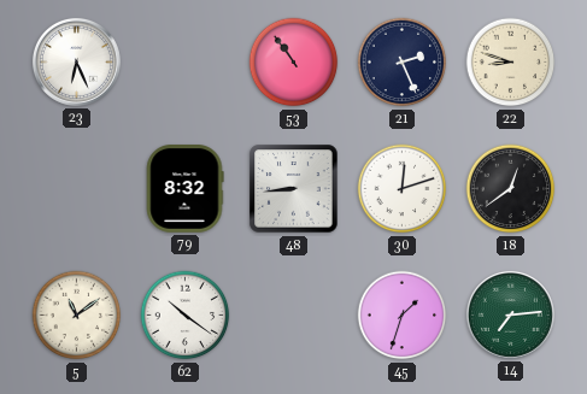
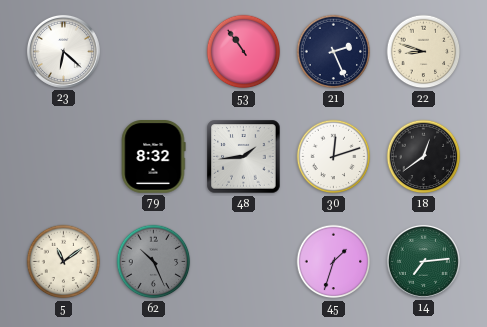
23: 6:26 -> 6:22
48: 8:44 -> 1:44
62: 10:21 -> 10:26
62 dial: white -> grey
